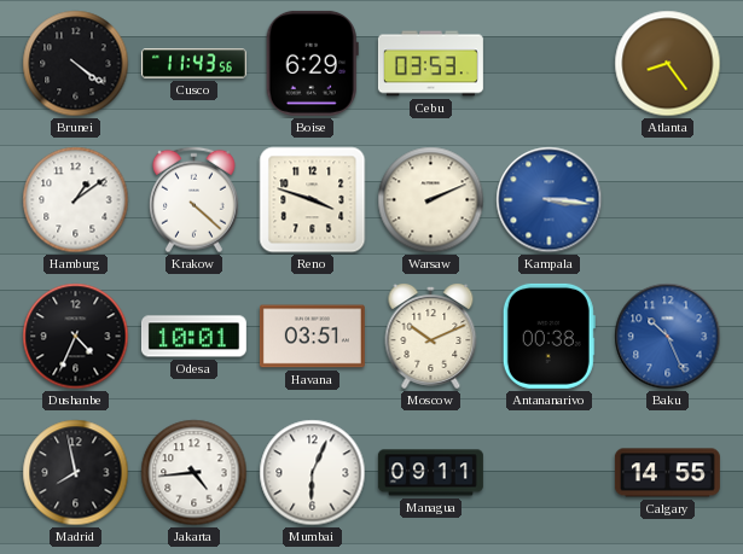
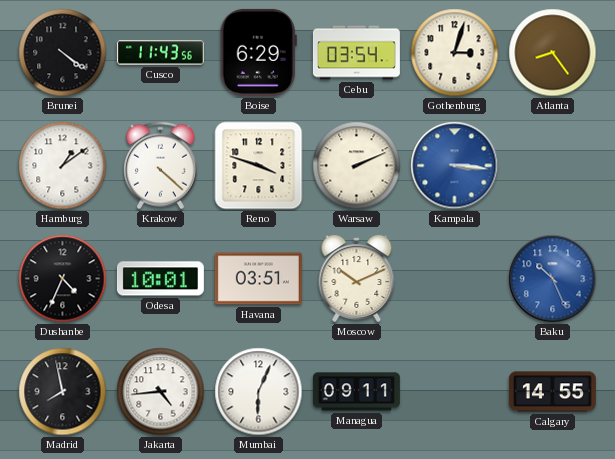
Cebu: 03:53 -> 03:54
Gothenburg: none -> 3:03
Antananarivo: 00:38 -> none
